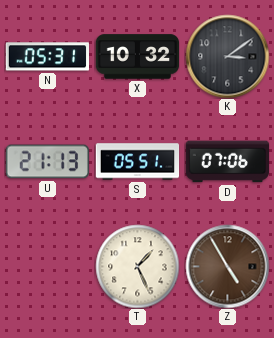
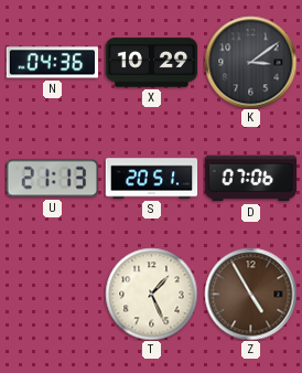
N: 05:31 -> 04:36
X: 10:32 -> 10:29
S: 05:51 -> 20:51
